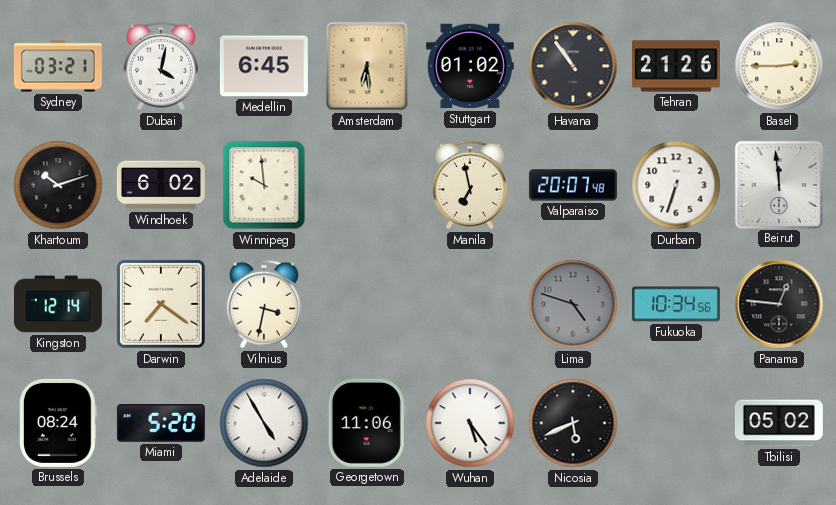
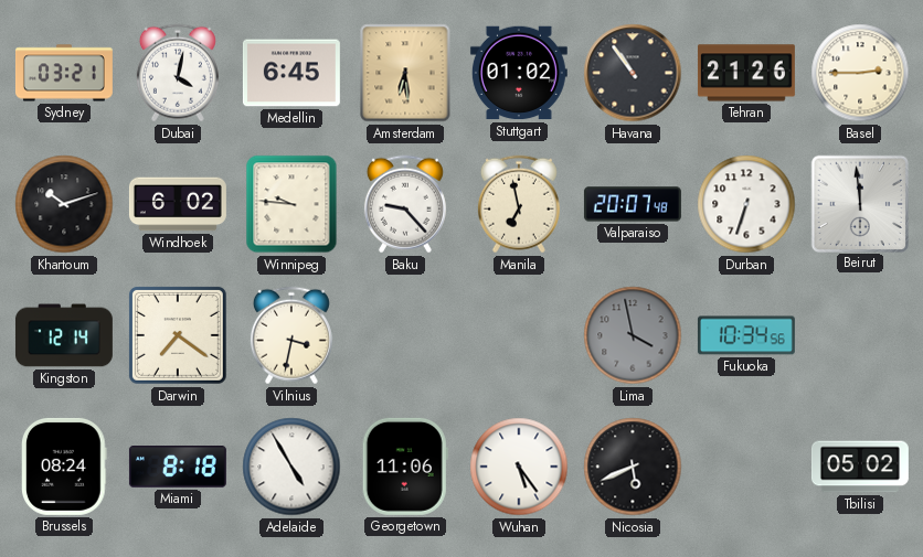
Winnipeg: 9:59 -> 9:46
Baku: none -> 9:23
Lima: 4:48 -> 3:58
Panama: 12:46 -> none
Miami: 5:20 -> 8:18
